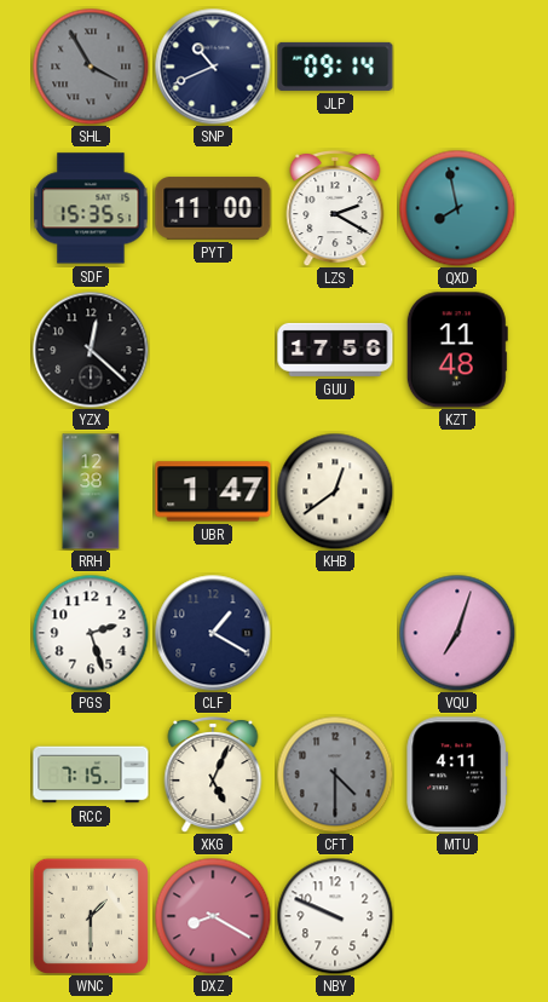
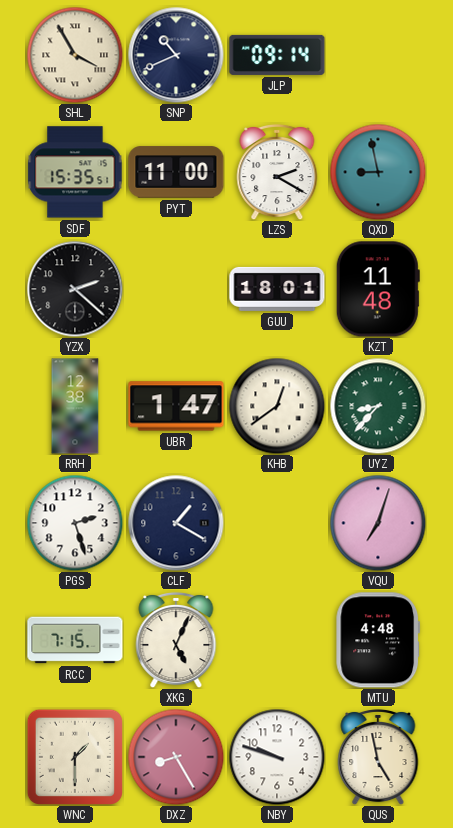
SHL dial: grey -> cream
QXD: 7:58 -> 8:58
YZX: 12:22 -> 2:22
GUU: 17:56 -> 18:01
UYZ: none -> 8:37
CFT: 4:30 -> none
MTU: 4:11 -> 4:48
DXZ: 8:20 -> 8:25
NBY: 9:49 -> 9:48
QUS: none -> 4:58
